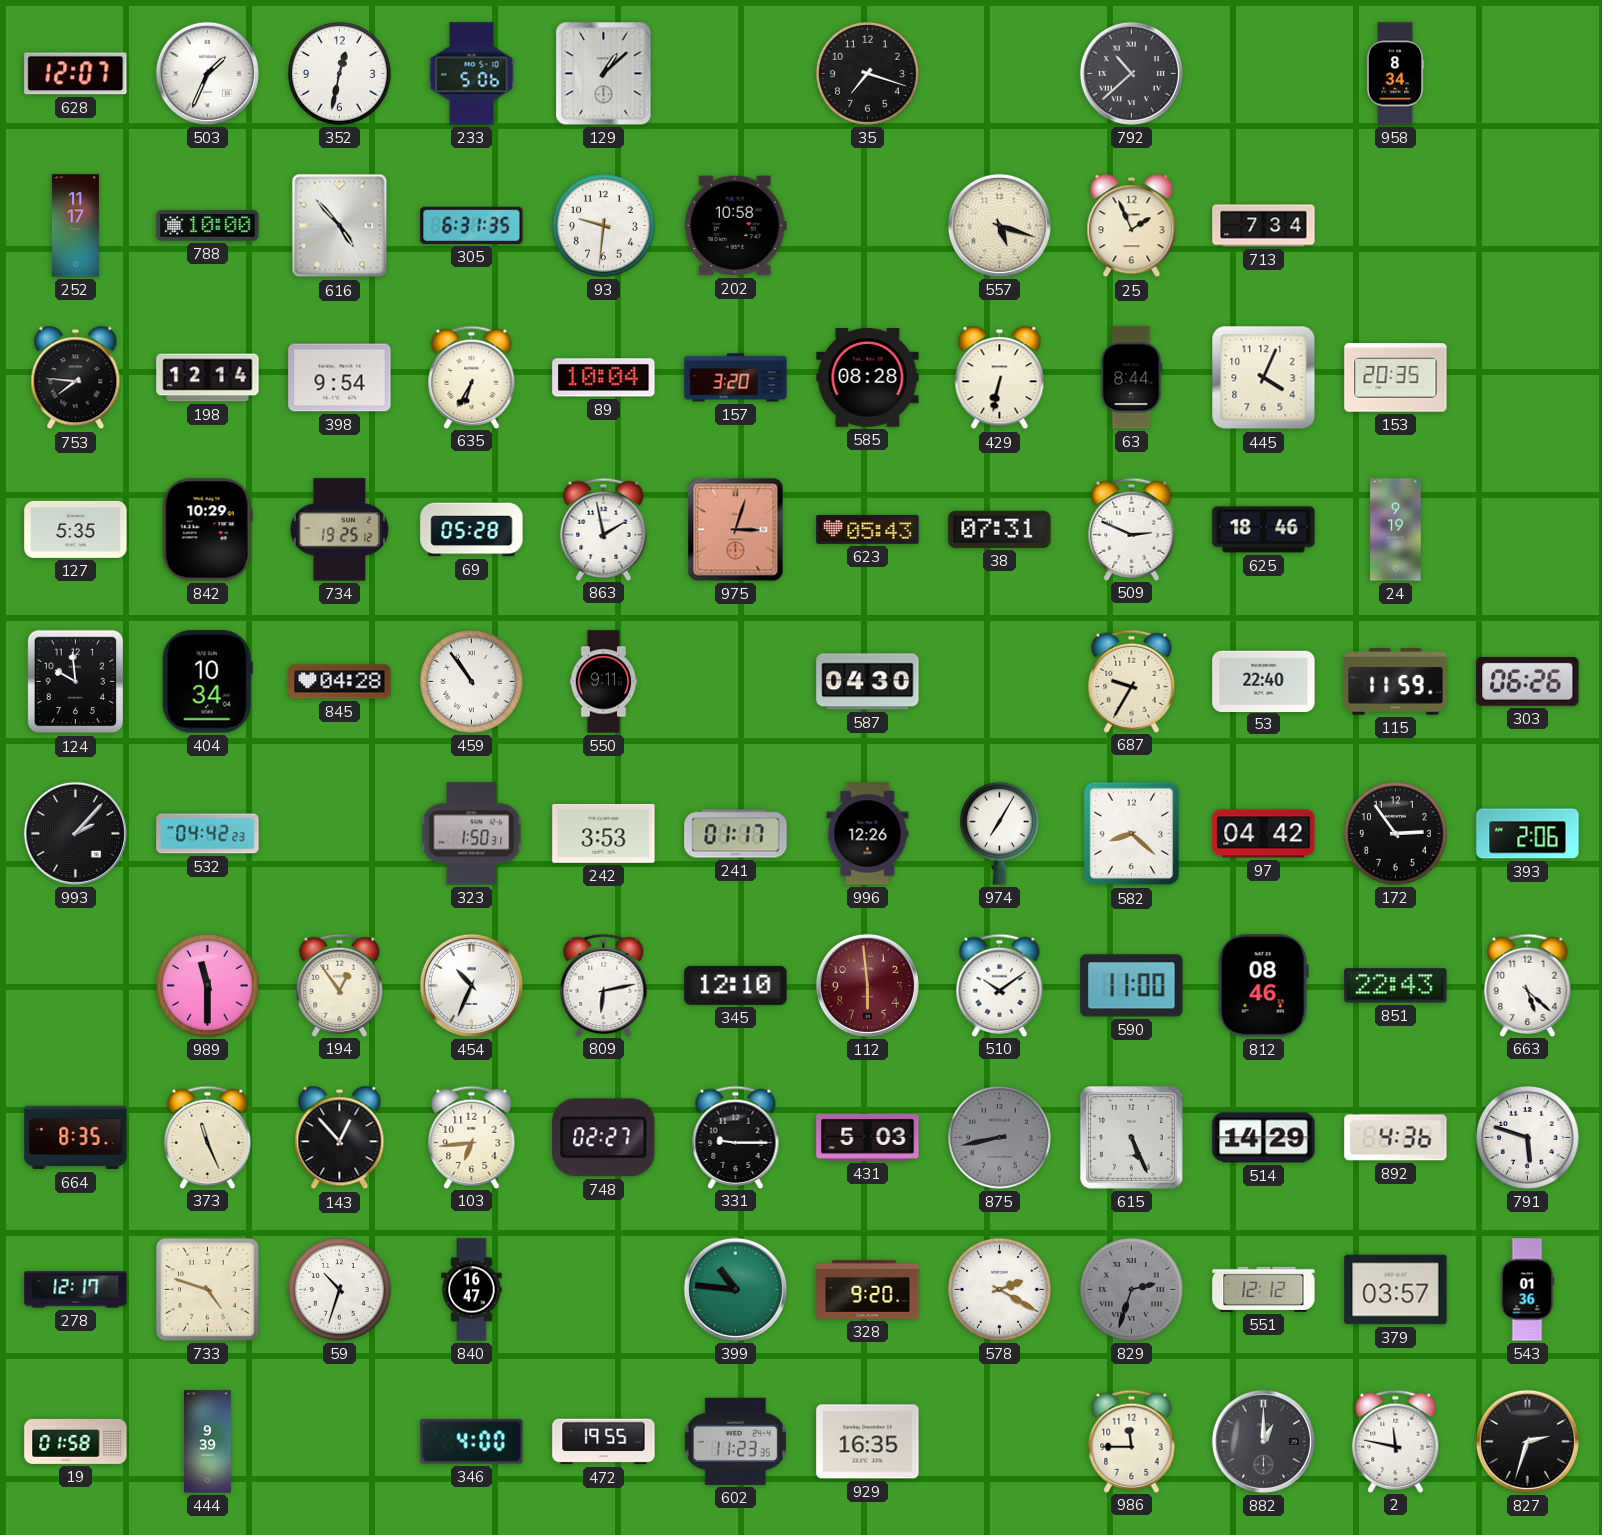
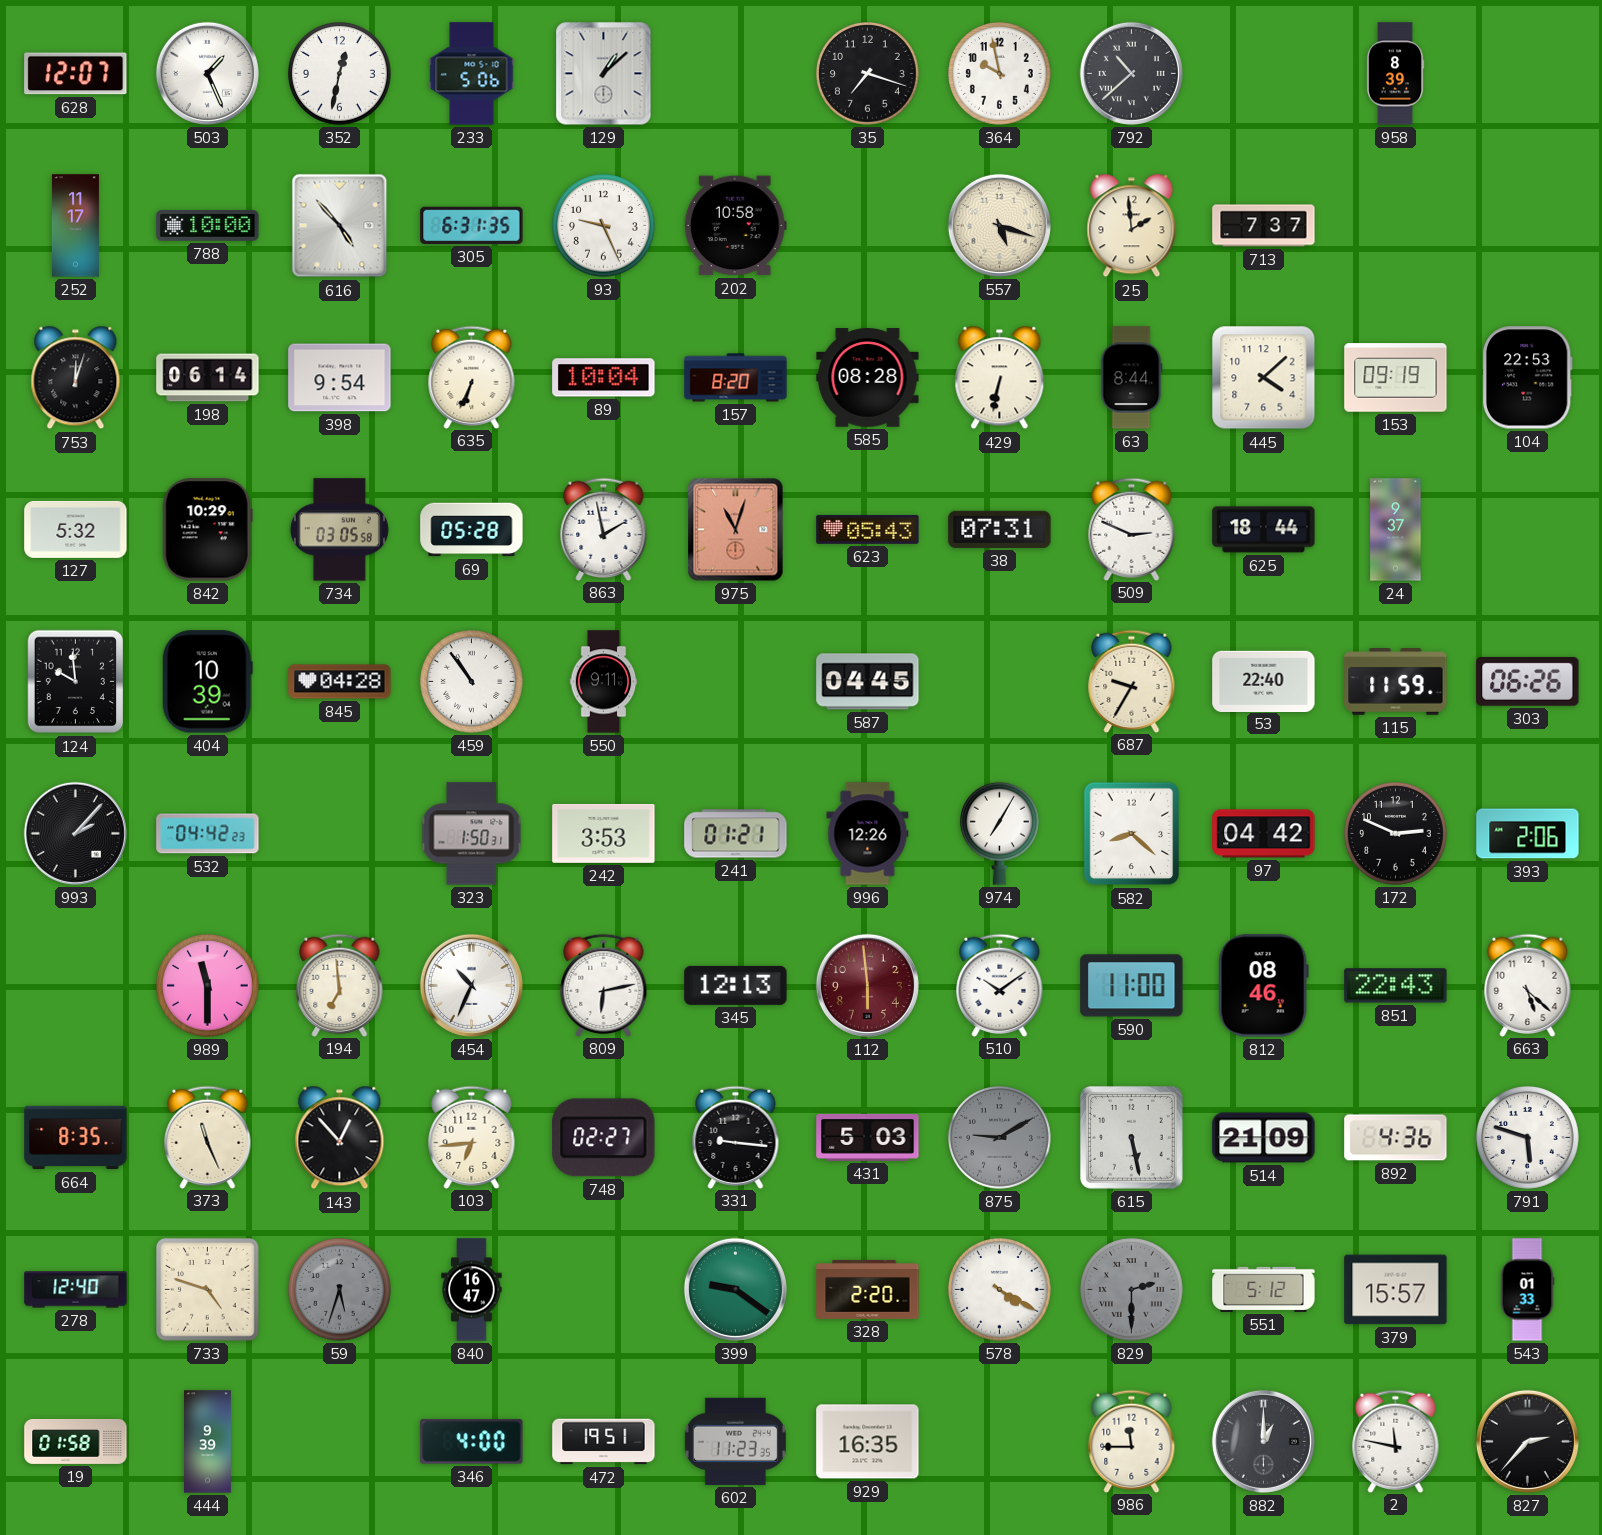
503: 1:34 -> 1:26
364: none -> 9:58
958: 8:34 -> 8:39
93: 9:31 -> 9:26
25: 1:56 -> 1:59
713: 7:34 -> 7:37
753: 7:46 -> 12:03
198: 12:14 -> 06:14
635: 6:35 -> 6:34
157: 3:20 -> 8:20
445: 4:04 -> 4:08
153: 20:35 -> 09:19
104: none -> 22:53
127: 5:35 -> 5:32
734: 19:25 -> 03:05
975: 3:03 -> 11:03
625: 18:46 -> 18:44
24: 9:19 -> 9:37
404: 10:34 -> 10:39
587: 04:30 -> 04:45
241: 01:17 -> 01:21
172: 2:54 -> 2:49
194: 12:54 -> 6:59
345: 12:10 -> 12:13
331: 9:15 -> 9:16
875: 8:43 -> 9:10
615: 5:26 -> 5:28
514: 14:29 -> 21:09
278: 12:17 -> 12:40
59: 10:33 -> 5:33
59 dial: white -> grey
399: 10:46 -> 9:21
328: 9:20 -> 2:20
578: 2:20 -> 4:20
829: 2:33 -> 2:30
551: 12:12 -> 5:12
379: 03:57 -> 15:57
543: 01:36 -> 01:33
472: 19:55 -> 19:51
827: 2:33 -> 2:37
